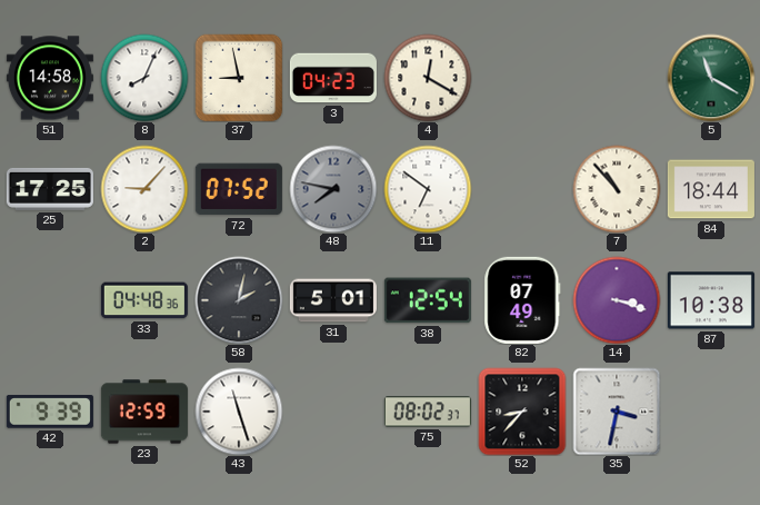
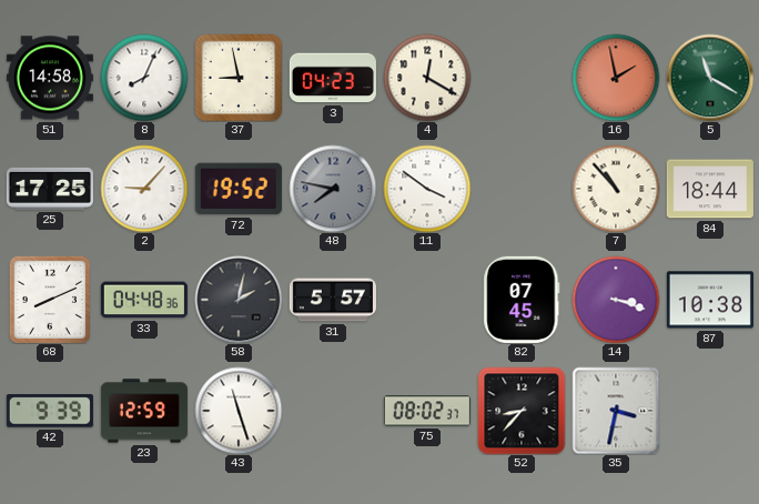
16: none -> 1:58
72: 07:52 -> 19:52
11: 6:51 -> 3:51
68: none -> 8:11
31: 5:01 -> 5:57
38: 12:54 -> none
82: 07:49 -> 07:45
